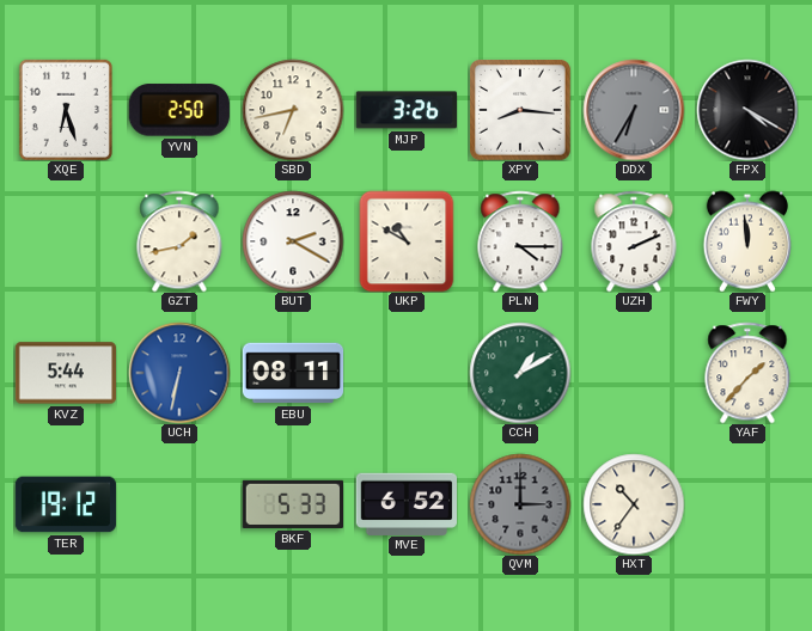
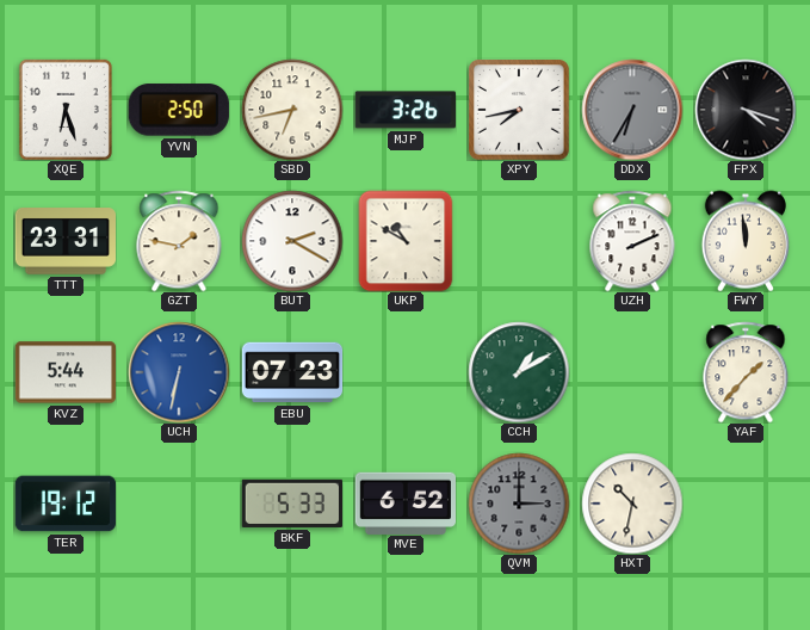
XPY: 8:16 -> 7:43
FPX: 4:20 -> 4:18
TTT: none -> 23:31
GZT: 1:43 -> 1:47
PLN: 4:15 -> none
EBU: 08:11 -> 07:23
HXT: 10:36 -> 10:32
